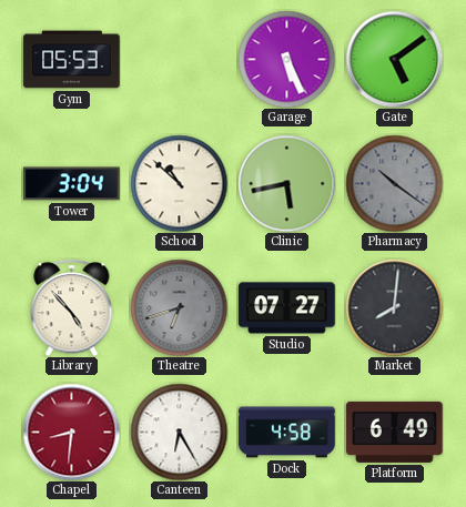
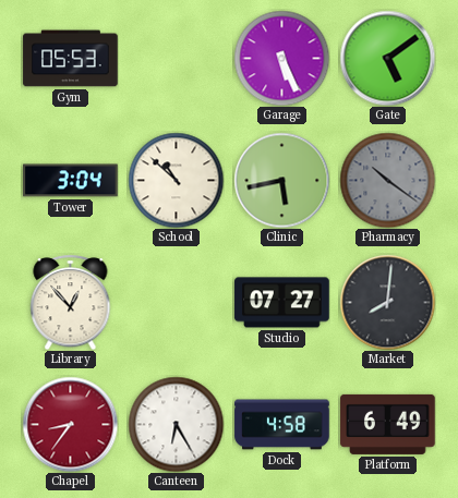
Library: 4:53 -> 12:53
Theatre: 6:42 -> none
Chapel: 8:31 -> 8:36
